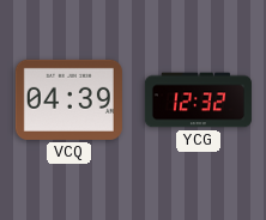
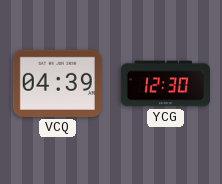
YCG: 12:32 -> 12:30
